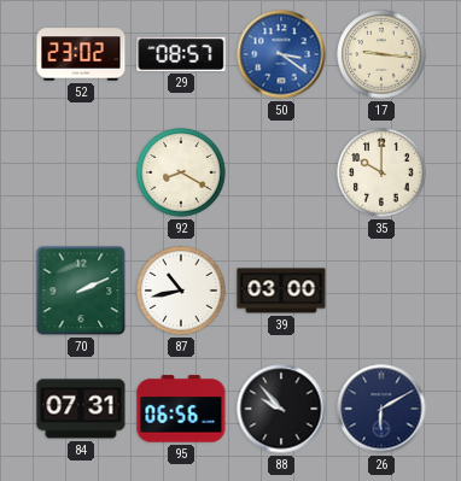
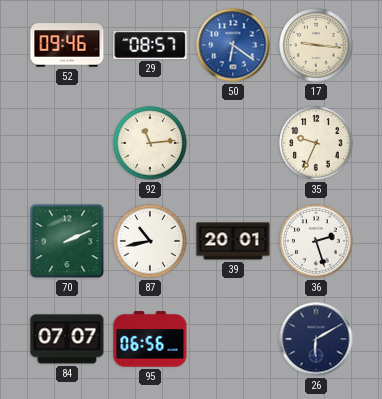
52: 23:02 -> 09:46
50: 3:21 -> 6:21
92: 8:20 -> 11:14
35: 10:00 -> 9:34
39: 03:00 -> 20:01
36: none -> 2:27
84: 07:31 -> 07:07
88: 9:53 -> none
